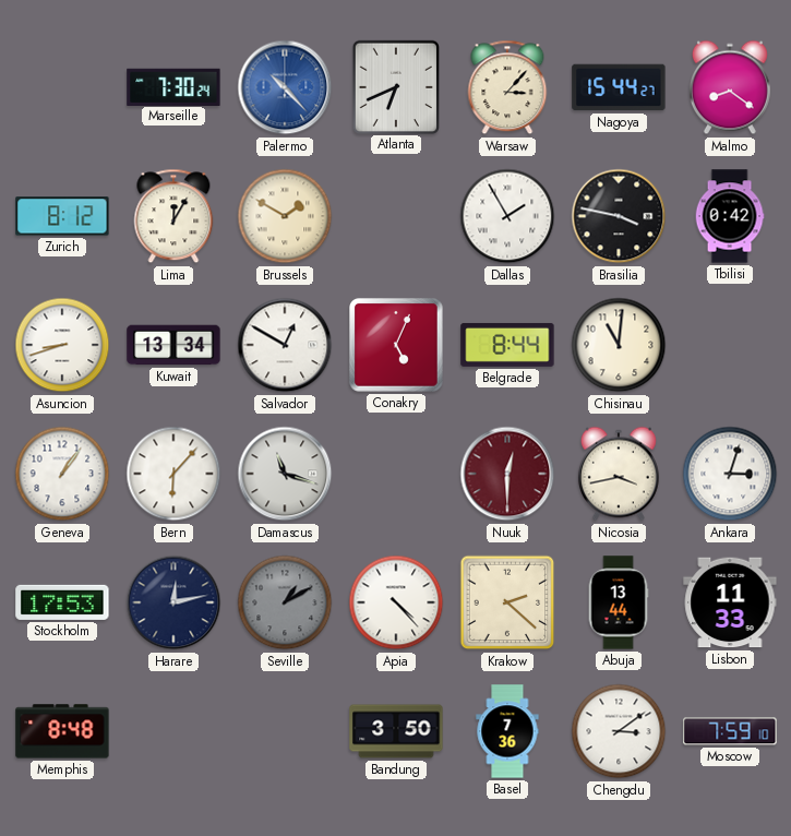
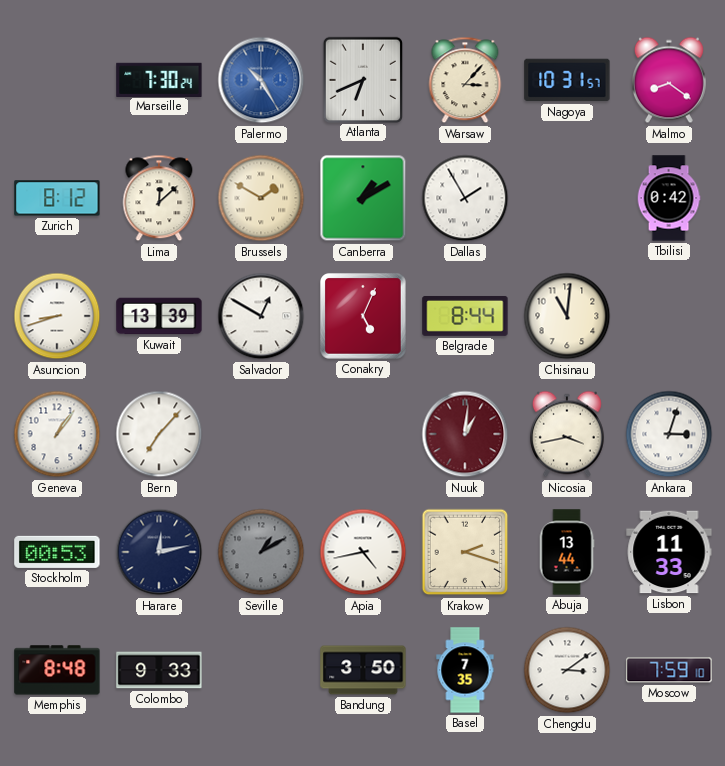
Palermo: 10:23 -> 10:25
Nagoya: 15:44 -> 10:31
Lima: 12:05 -> 12:08
Canberra: none -> 1:10
Brasilia: 3:47 -> none
Kuwait: 13:34 -> 13:39
Bern: 6:07 -> 7:07
Damascus: 11:18 -> none
Nuuk: 12:30 -> 1:01
Stockholm: 17:53 -> 00:53
Apia: 4:23 -> 4:43
Krakow: 2:22 -> 2:18
Colombo: none -> 9:33
Basel: 7:36 -> 7:35
